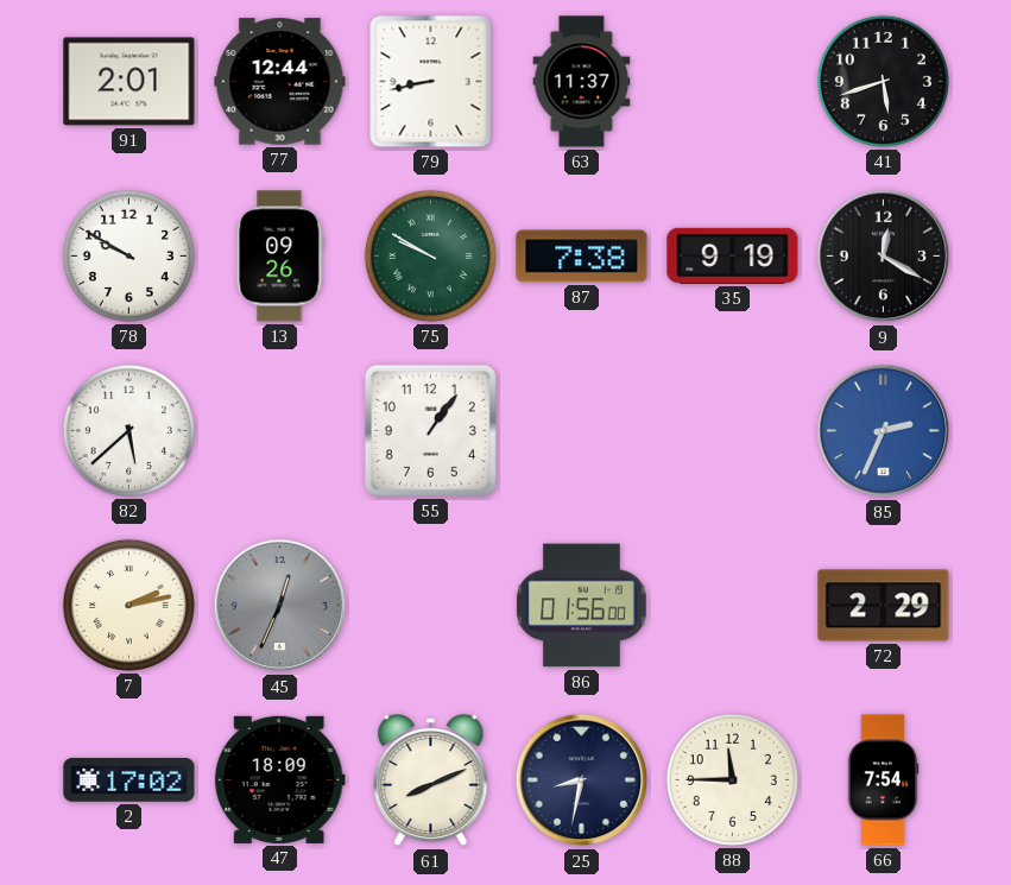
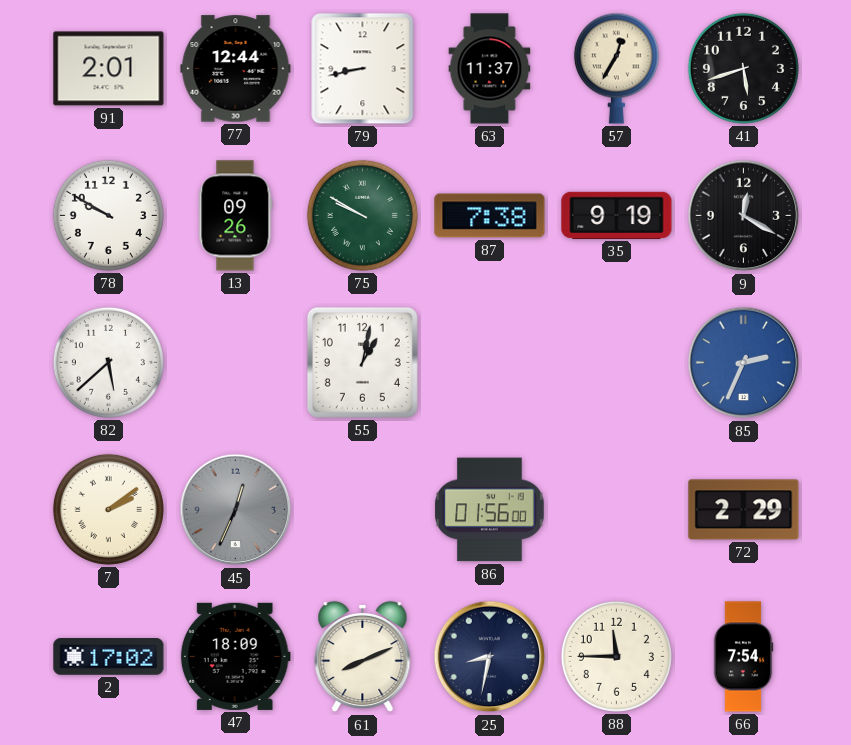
57: none -> 12:35
55: 1:06 -> 1:02
7: 2:13 -> 2:09
